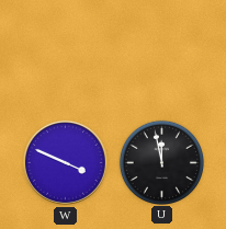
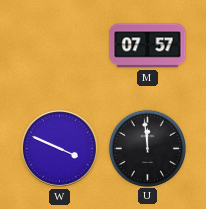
M: none -> 07:57
U: 11:58 -> 11:59
